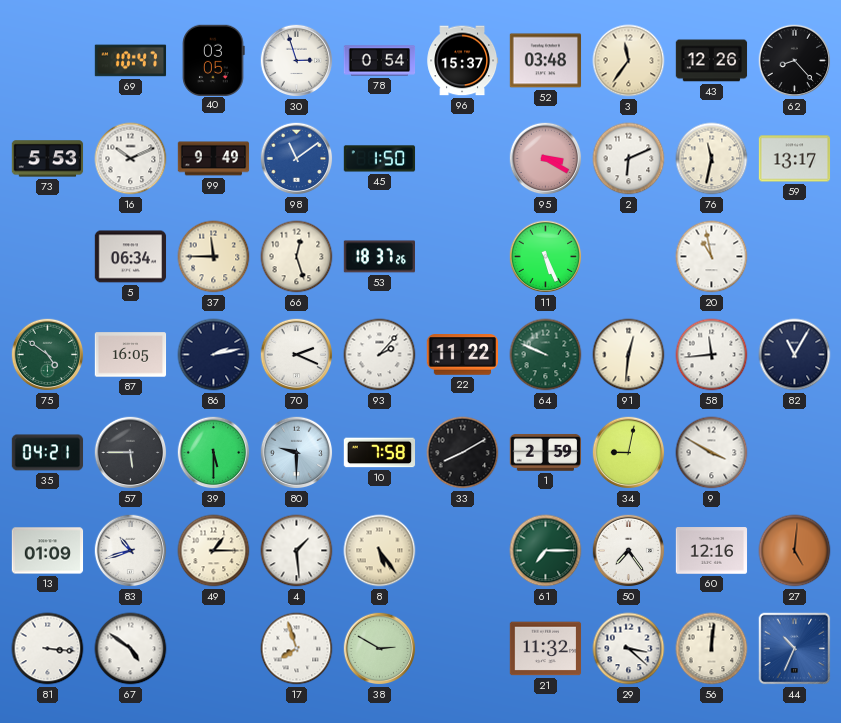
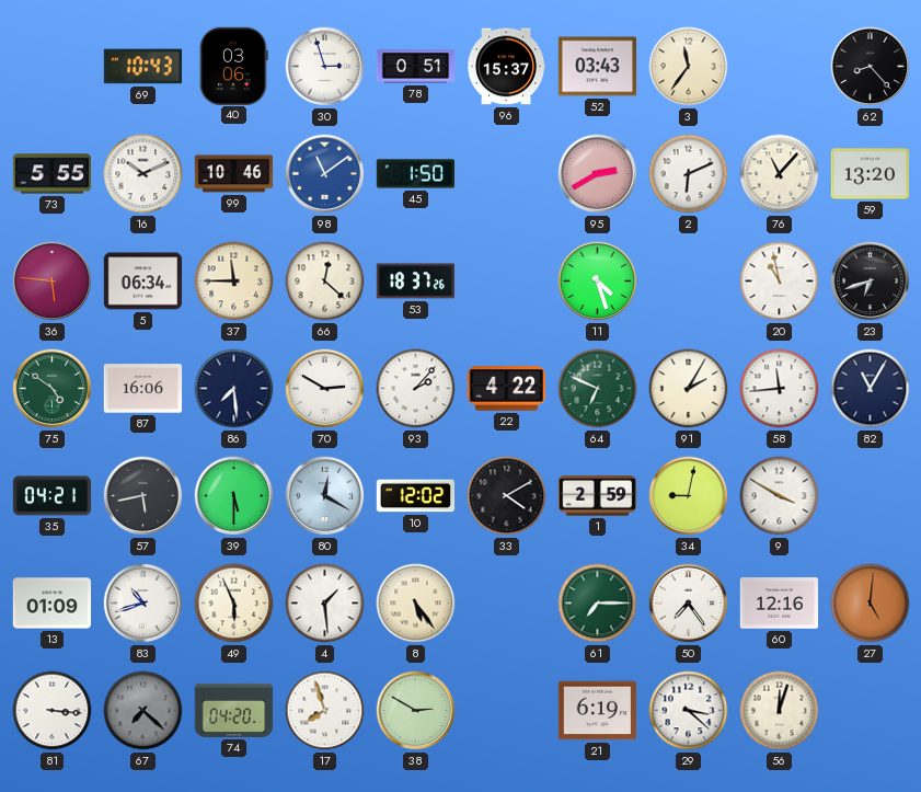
69: 10:47 -> 10:43
40: 03:05 -> 03:06
78: 0:54 -> 0:51
52: 03:48 -> 03:43
43: 12:26 -> none
73: 5:53 -> 5:55
99: 9:49 -> 10:46
95: 3:20 -> 2:40
76: 11:32 -> 11:07
59: 13:17 -> 13:20
36: none -> 5:46
66: 12:27 -> 12:22
11: 5:26 -> 4:27
23: none -> 6:42
87: 16:05 -> 16:06
86: 2:13 -> 7:29
70: 2:19 -> 2:50
22: 11:22 -> 4:22
64: 9:49 -> 6:49
91: 12:31 -> 2:05
57: 5:45 -> 5:43
80: 9:30 -> 12:20
10: 7:58 -> 12:02
33: 8:10 -> 4:10
49: 1:15 -> 5:56
67: 4:51 -> 7:22
67 dial: white -> grey
74: none -> 04:20
21: 11:32 -> 6:19
56: 12:01 -> 12:03
44: 10:34 -> none
